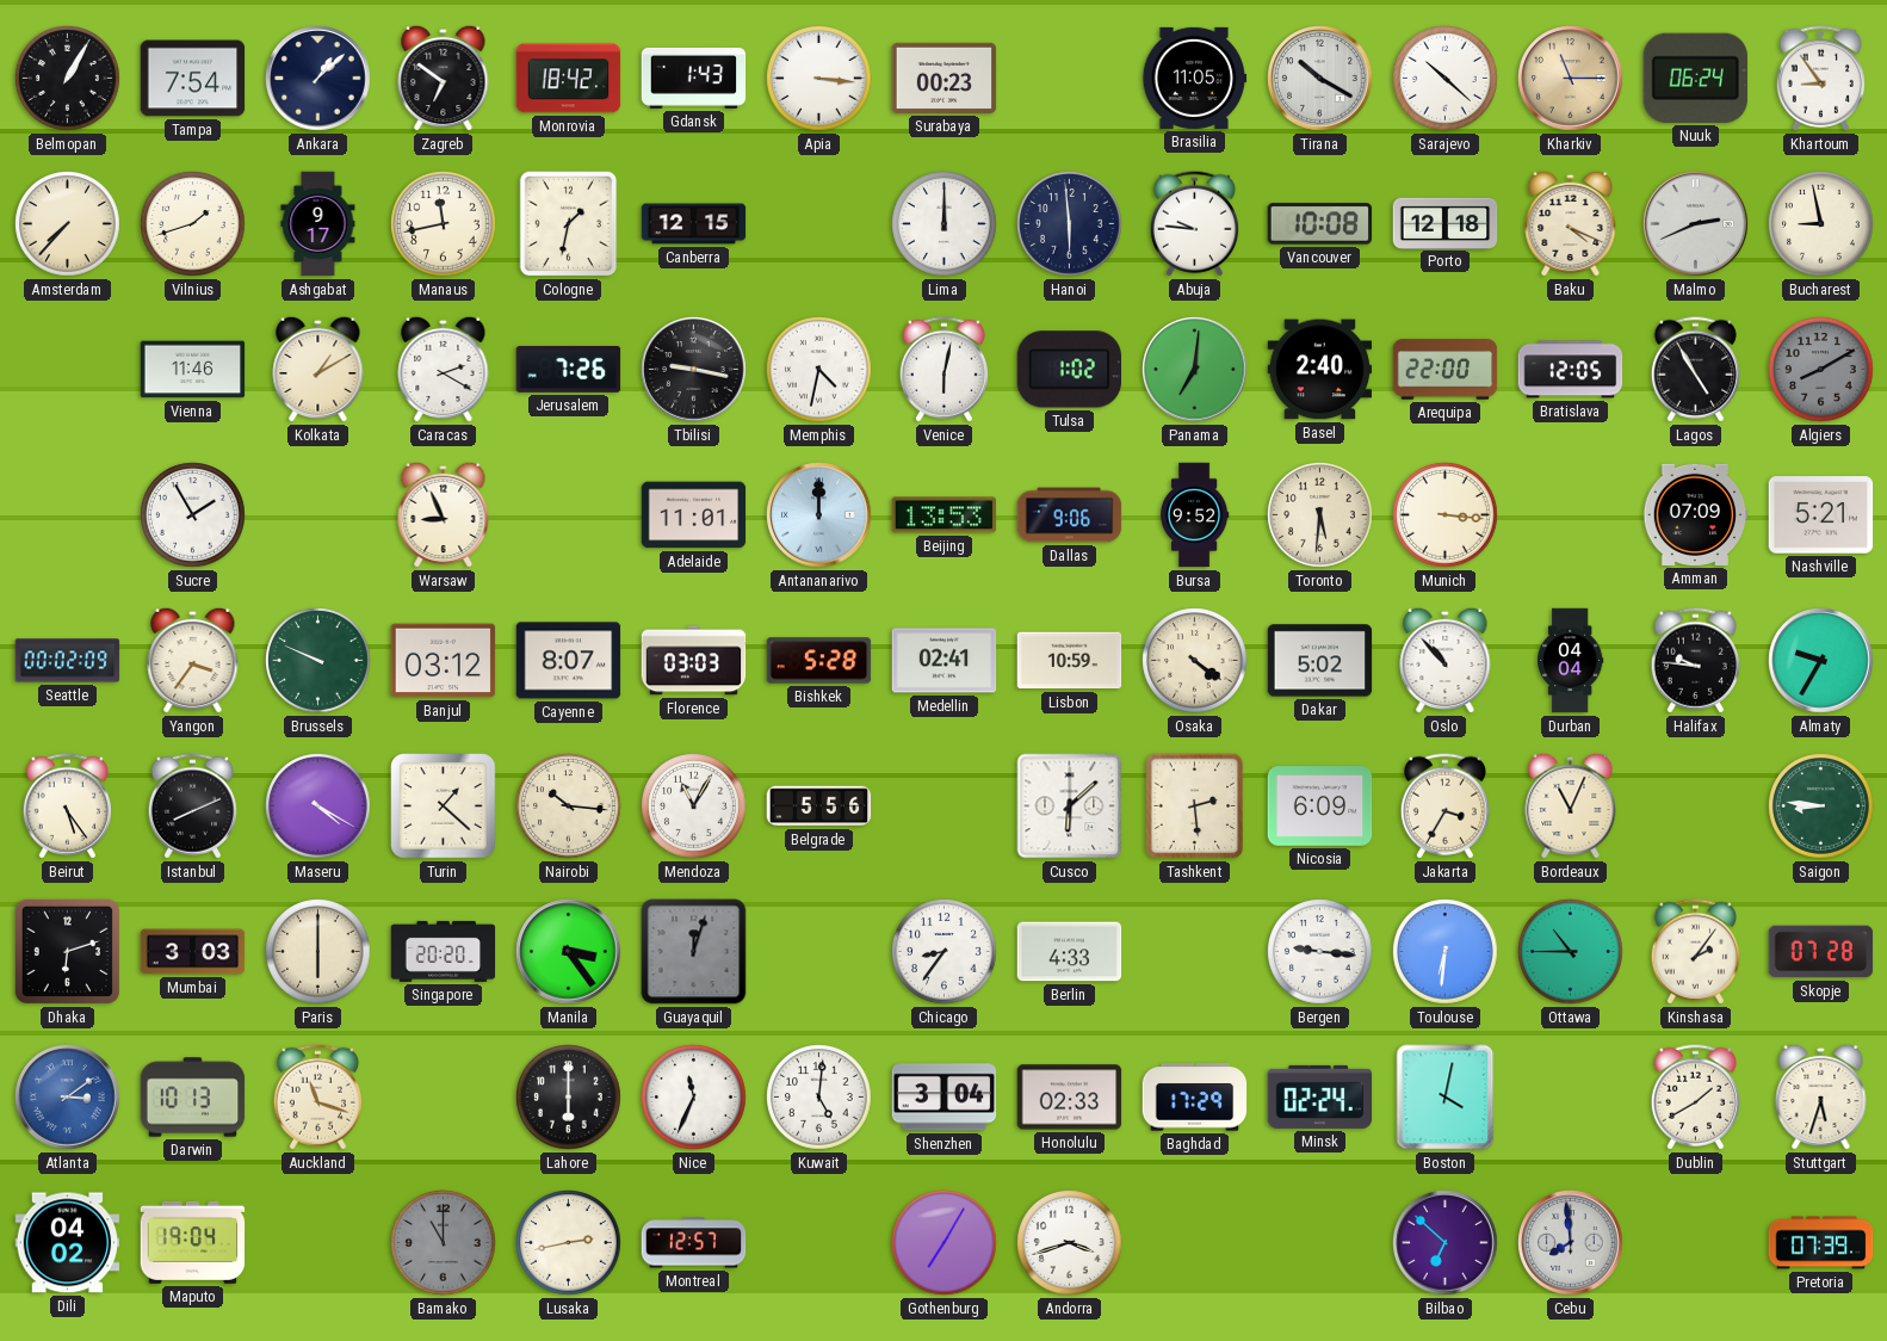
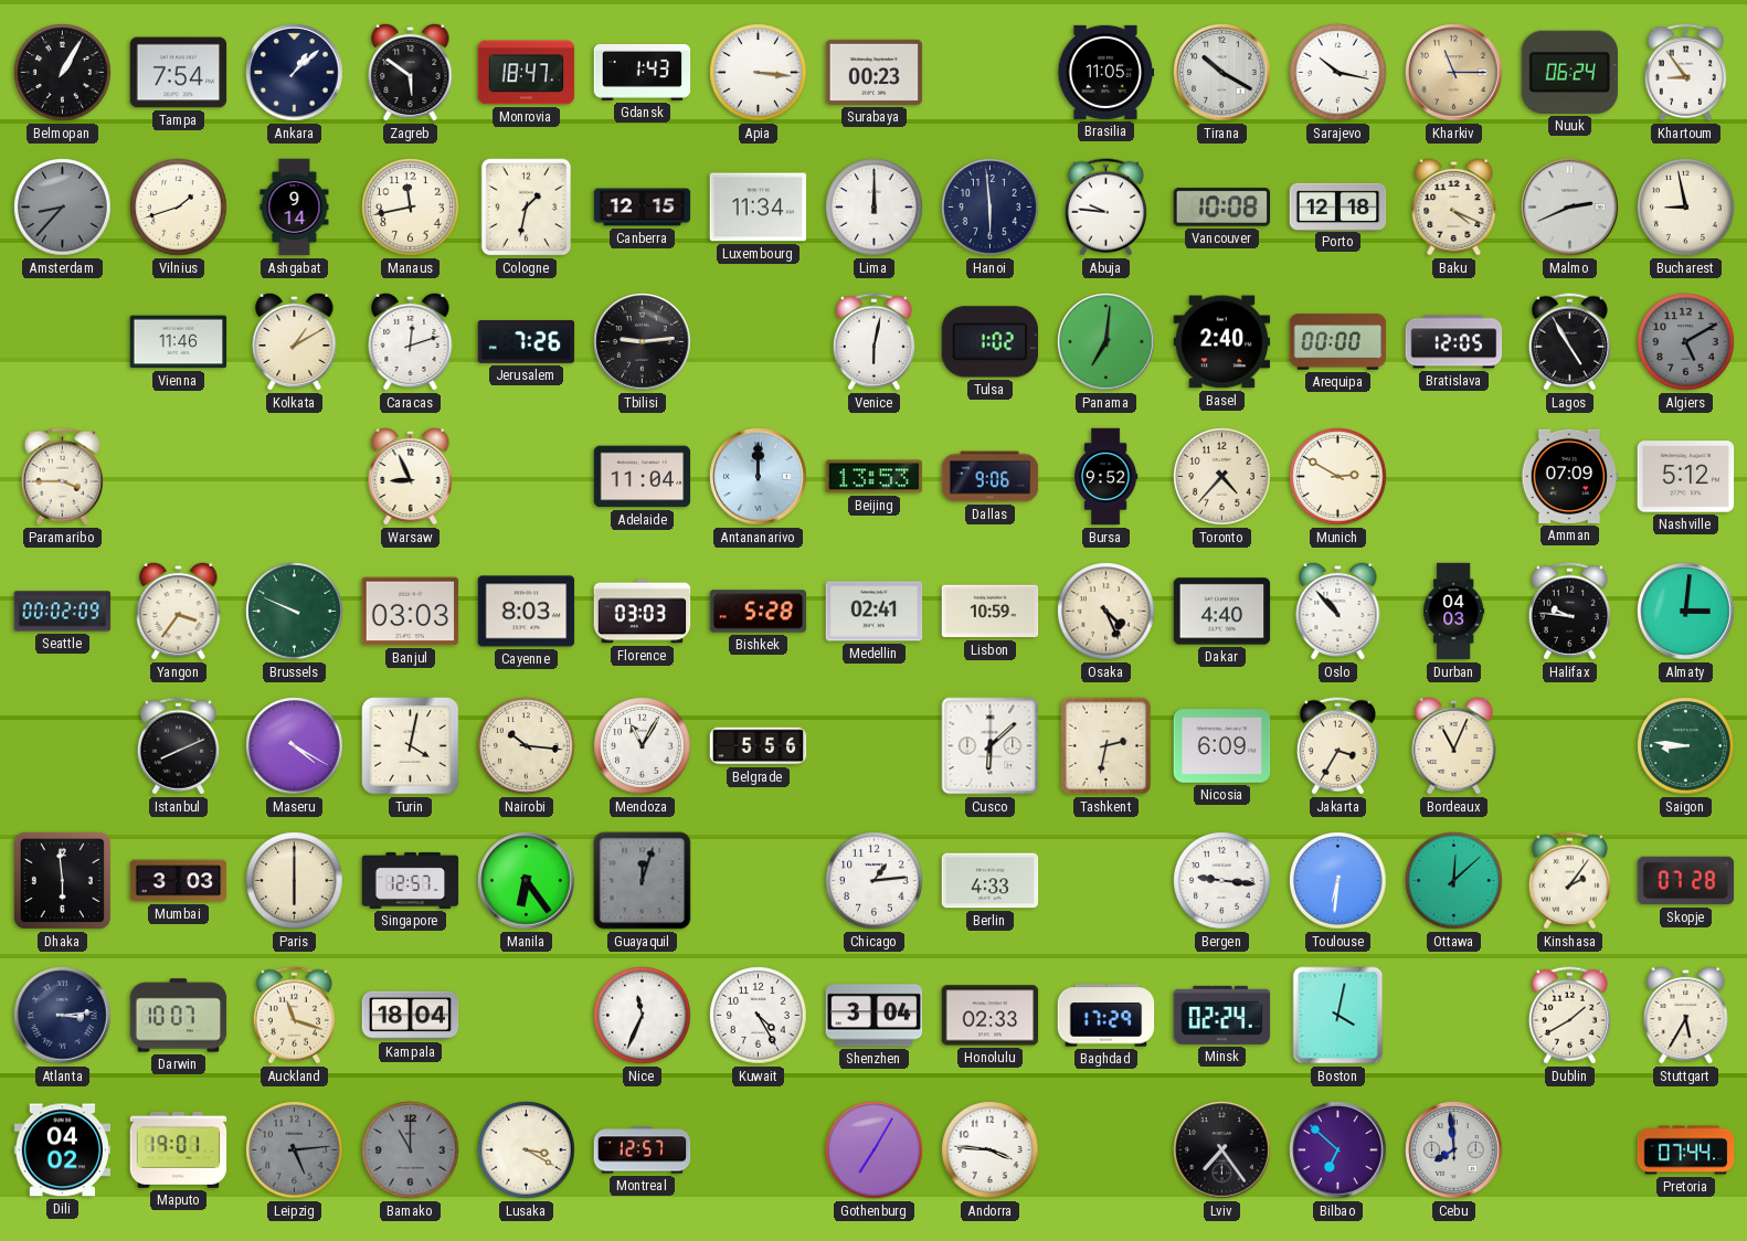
Zagreb: 6:51 -> 5:51
Monrovia: 18:42 -> 18:47
Sarajevo: 10:22 -> 10:17
Amsterdam: 7:37 -> 8:37
Amsterdam dial: cream -> grey
Ashgabat: 9:17 -> 9:14
Luxembourg: none -> 11:34
Caracas: 2:20 -> 12:12
Tbilisi: 9:17 -> 9:14
Memphis: 4:32 -> none
Arequipa: 22:00 -> 00:00
Algiers: 8:10 -> 5:10
Paramaribo: none -> 3:45
Sucre: 1:55 -> none
Adelaide: 11:01 -> 11:04
Toronto: 5:31 -> 4:37
Munich: 3:16 -> 2:50
Nashville: 5:21 -> 5:12
Banjul: 03:12 -> 03:03
Cayenne: 8:07 -> 8:03
Osaka: 4:21 -> 4:26
Dakar: 5:02 -> 4:40
Durban: 04:04 -> 04:03
Almaty: 9:35 -> 3:01
Beirut: 5:24 -> none
Turin: 1:22 -> 4:02
Tashkent: 2:29 -> 2:32
Dhaka: 6:12 -> 5:59
Singapore: 20:20 -> 12:57
Manila: 3:24 -> 6:24
Chicago: 8:36 -> 1:14
Ottawa: 10:45 -> 12:08
Atlanta: 3:09 -> 3:14
Atlanta dial: blue -> navy
Darwin: 10:13 -> 10:07
Kampala: none -> 18:04
Lahore: 6:00 -> none
Kuwait: 5:01 -> 4:25
Stuttgart: 5:33 -> 5:35
Maputo: 19:04 -> 19:01
Leipzig: none -> 5:14
Lusaka: 2:43 -> 3:20
Andorra: 3:42 -> 3:46
Lviv: none -> 7:24
Pretoria: 07:39 -> 07:44
